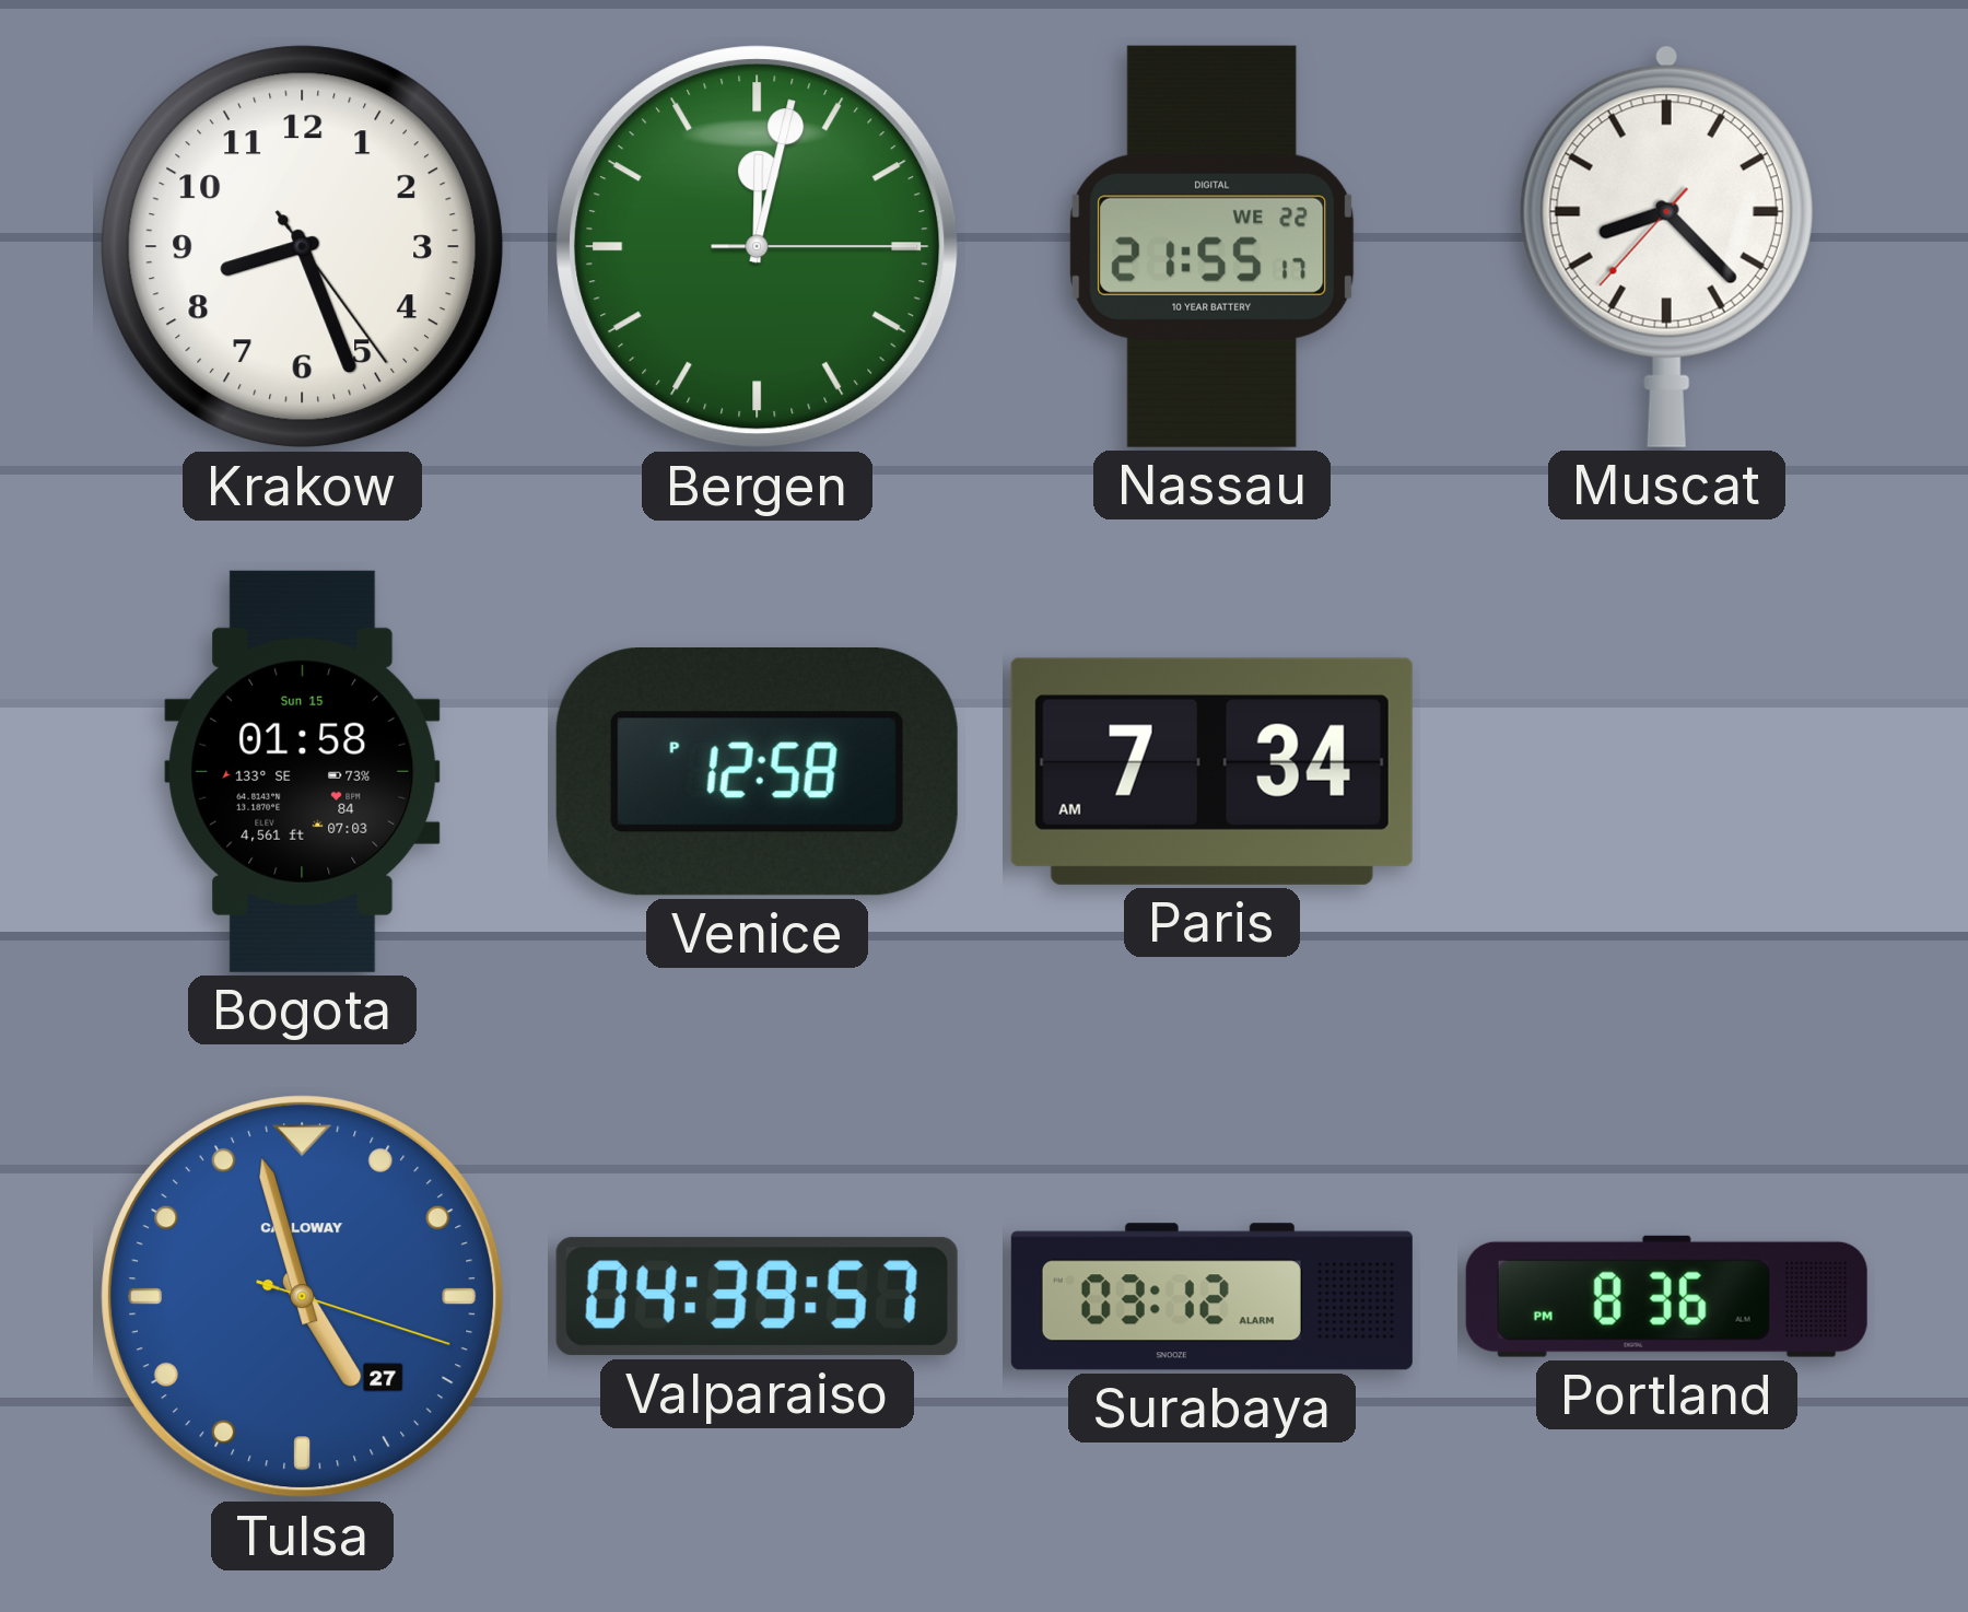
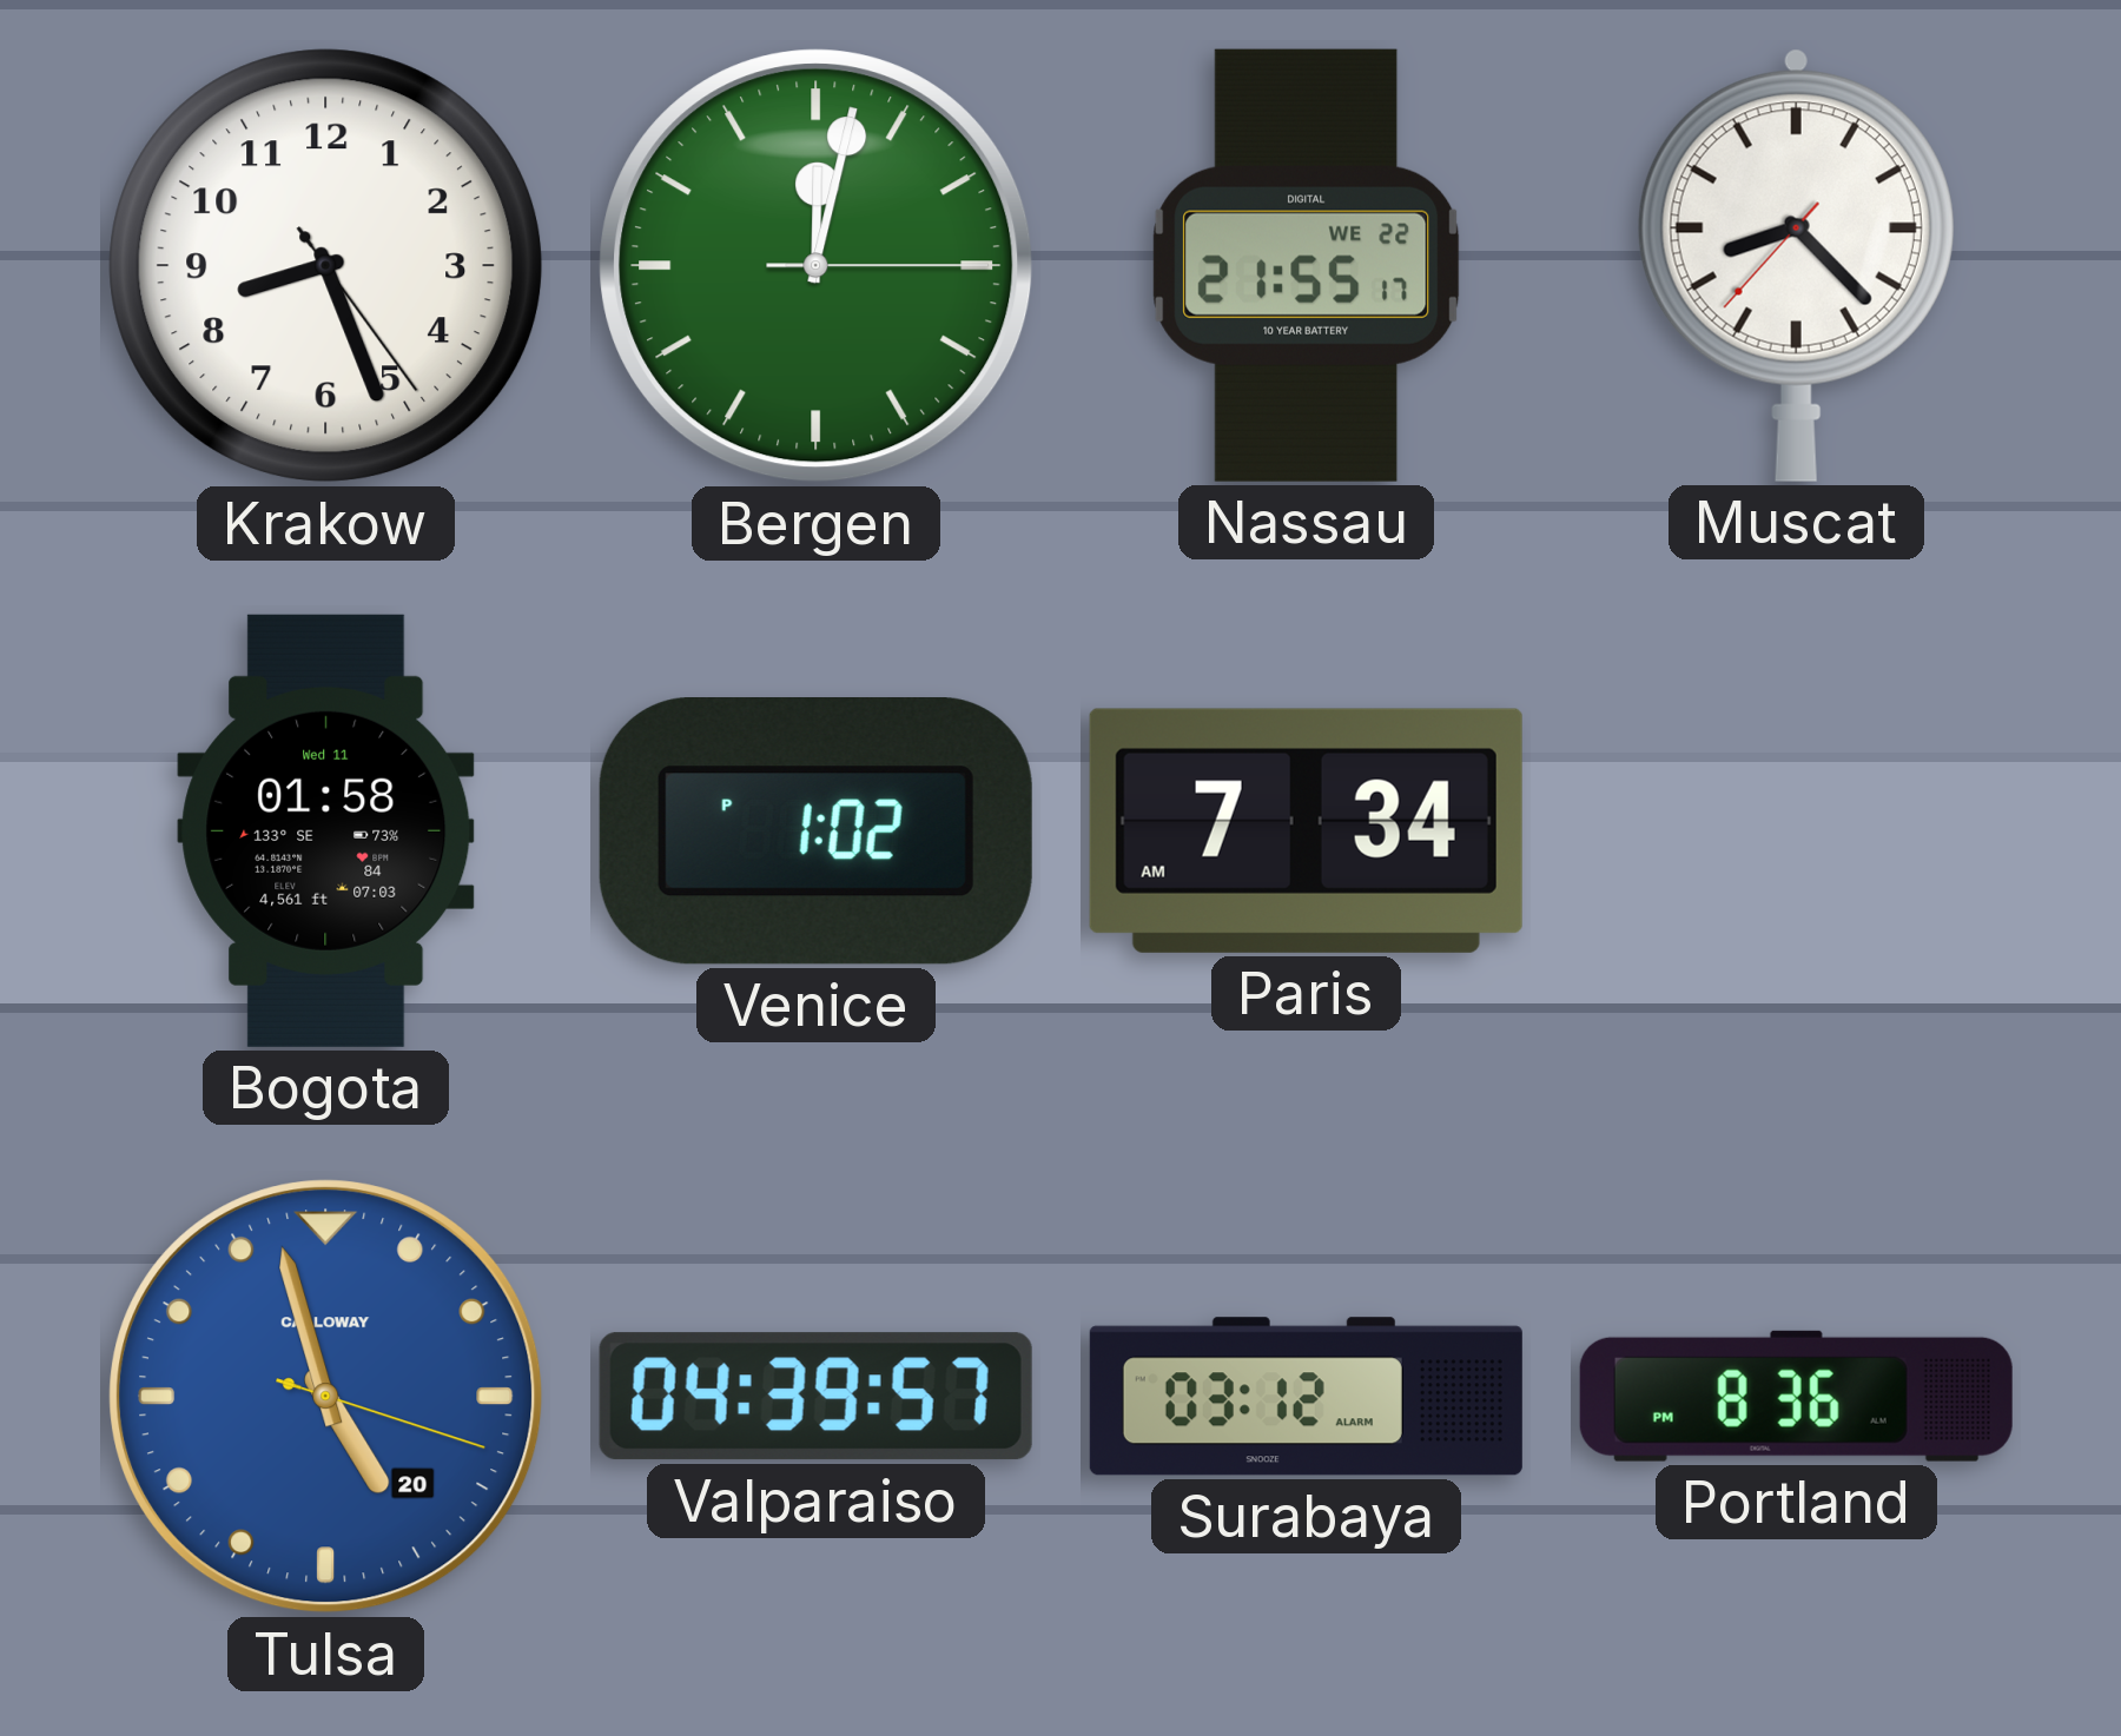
Bogota date: Sun 15 -> Wed 11
Venice: 12:58 -> 1:02
Tulsa date: 27 -> 20
